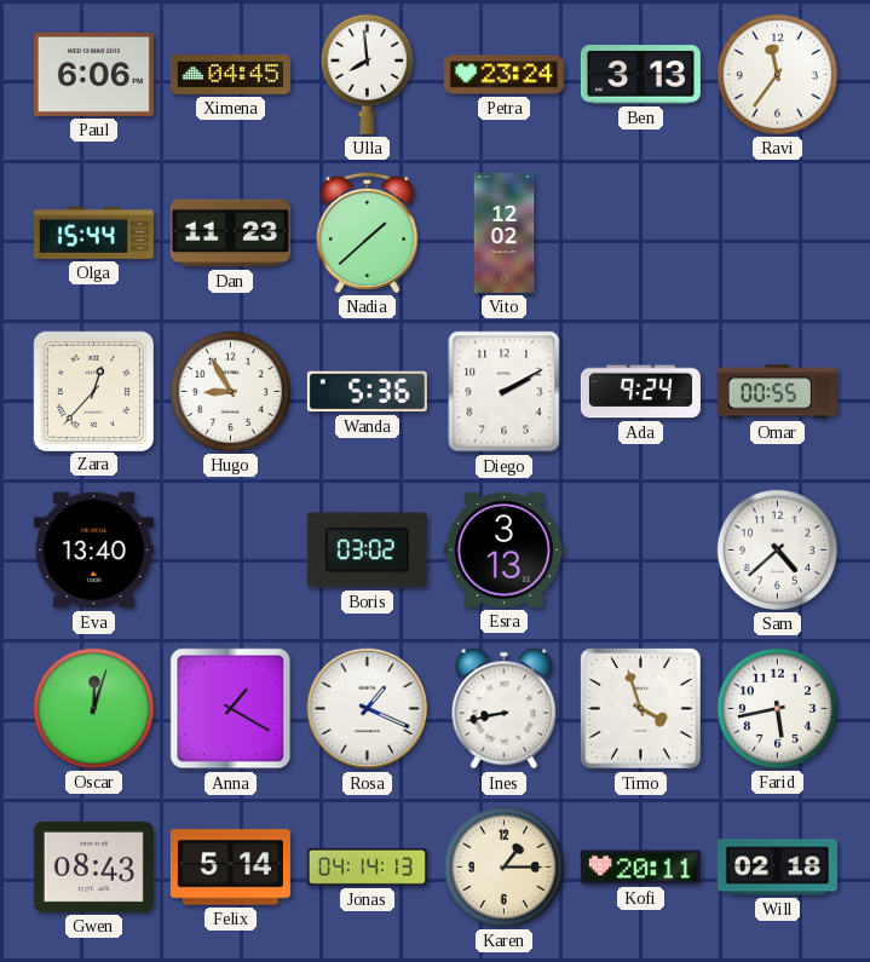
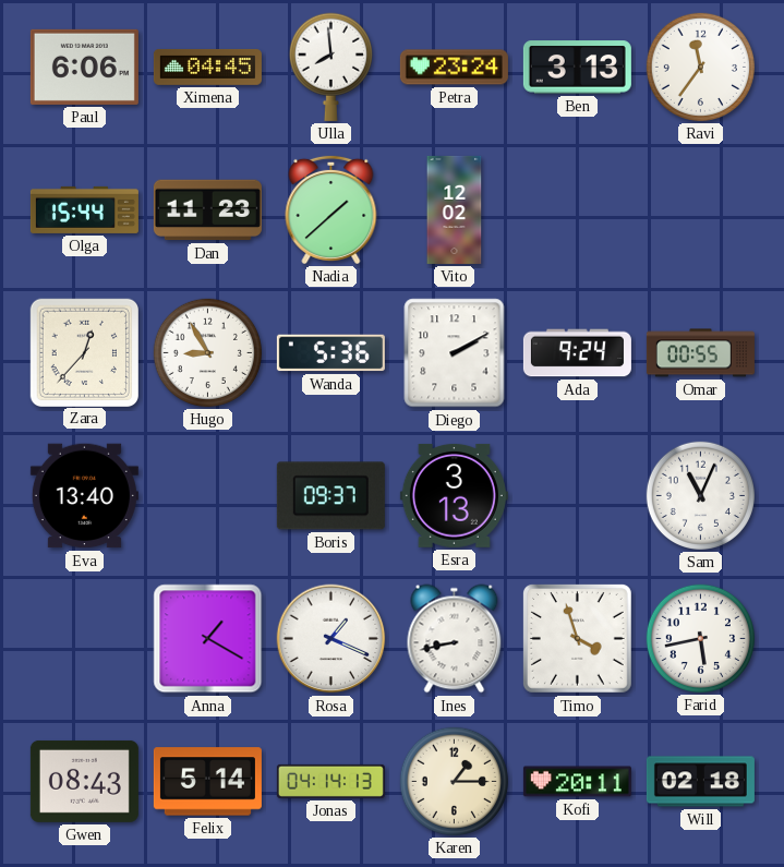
Boris: 03:02 -> 09:37
Sam: 4:38 -> 11:04
Oscar: 12:03 -> none
